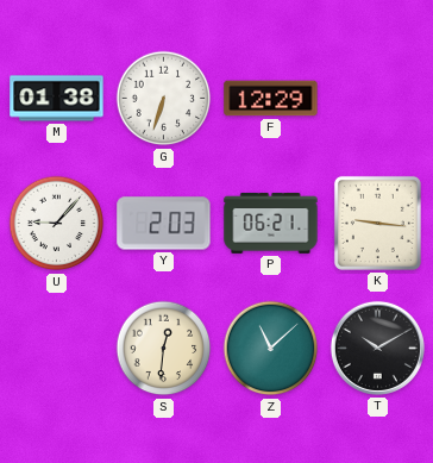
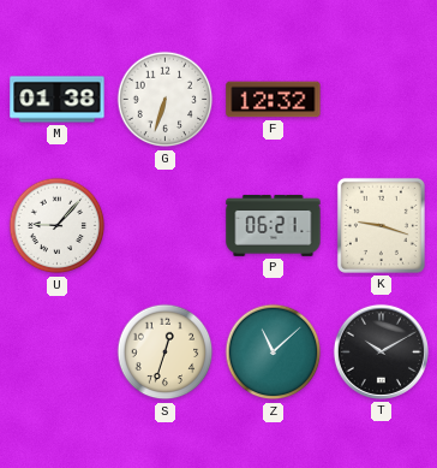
F: 12:29 -> 12:32
Y: 2:03 -> none
K: 9:16 -> 9:18
S: 12:31 -> 12:33
